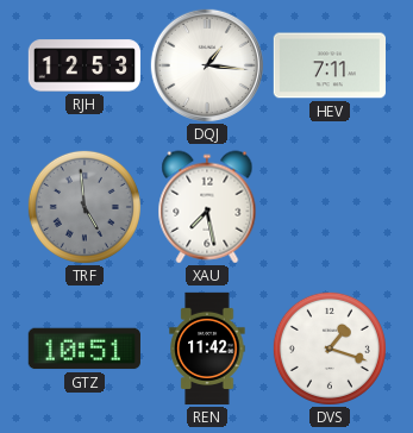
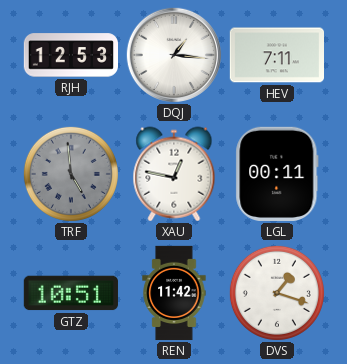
XAU: 7:28 -> 12:47
LGL: none -> 00:11
